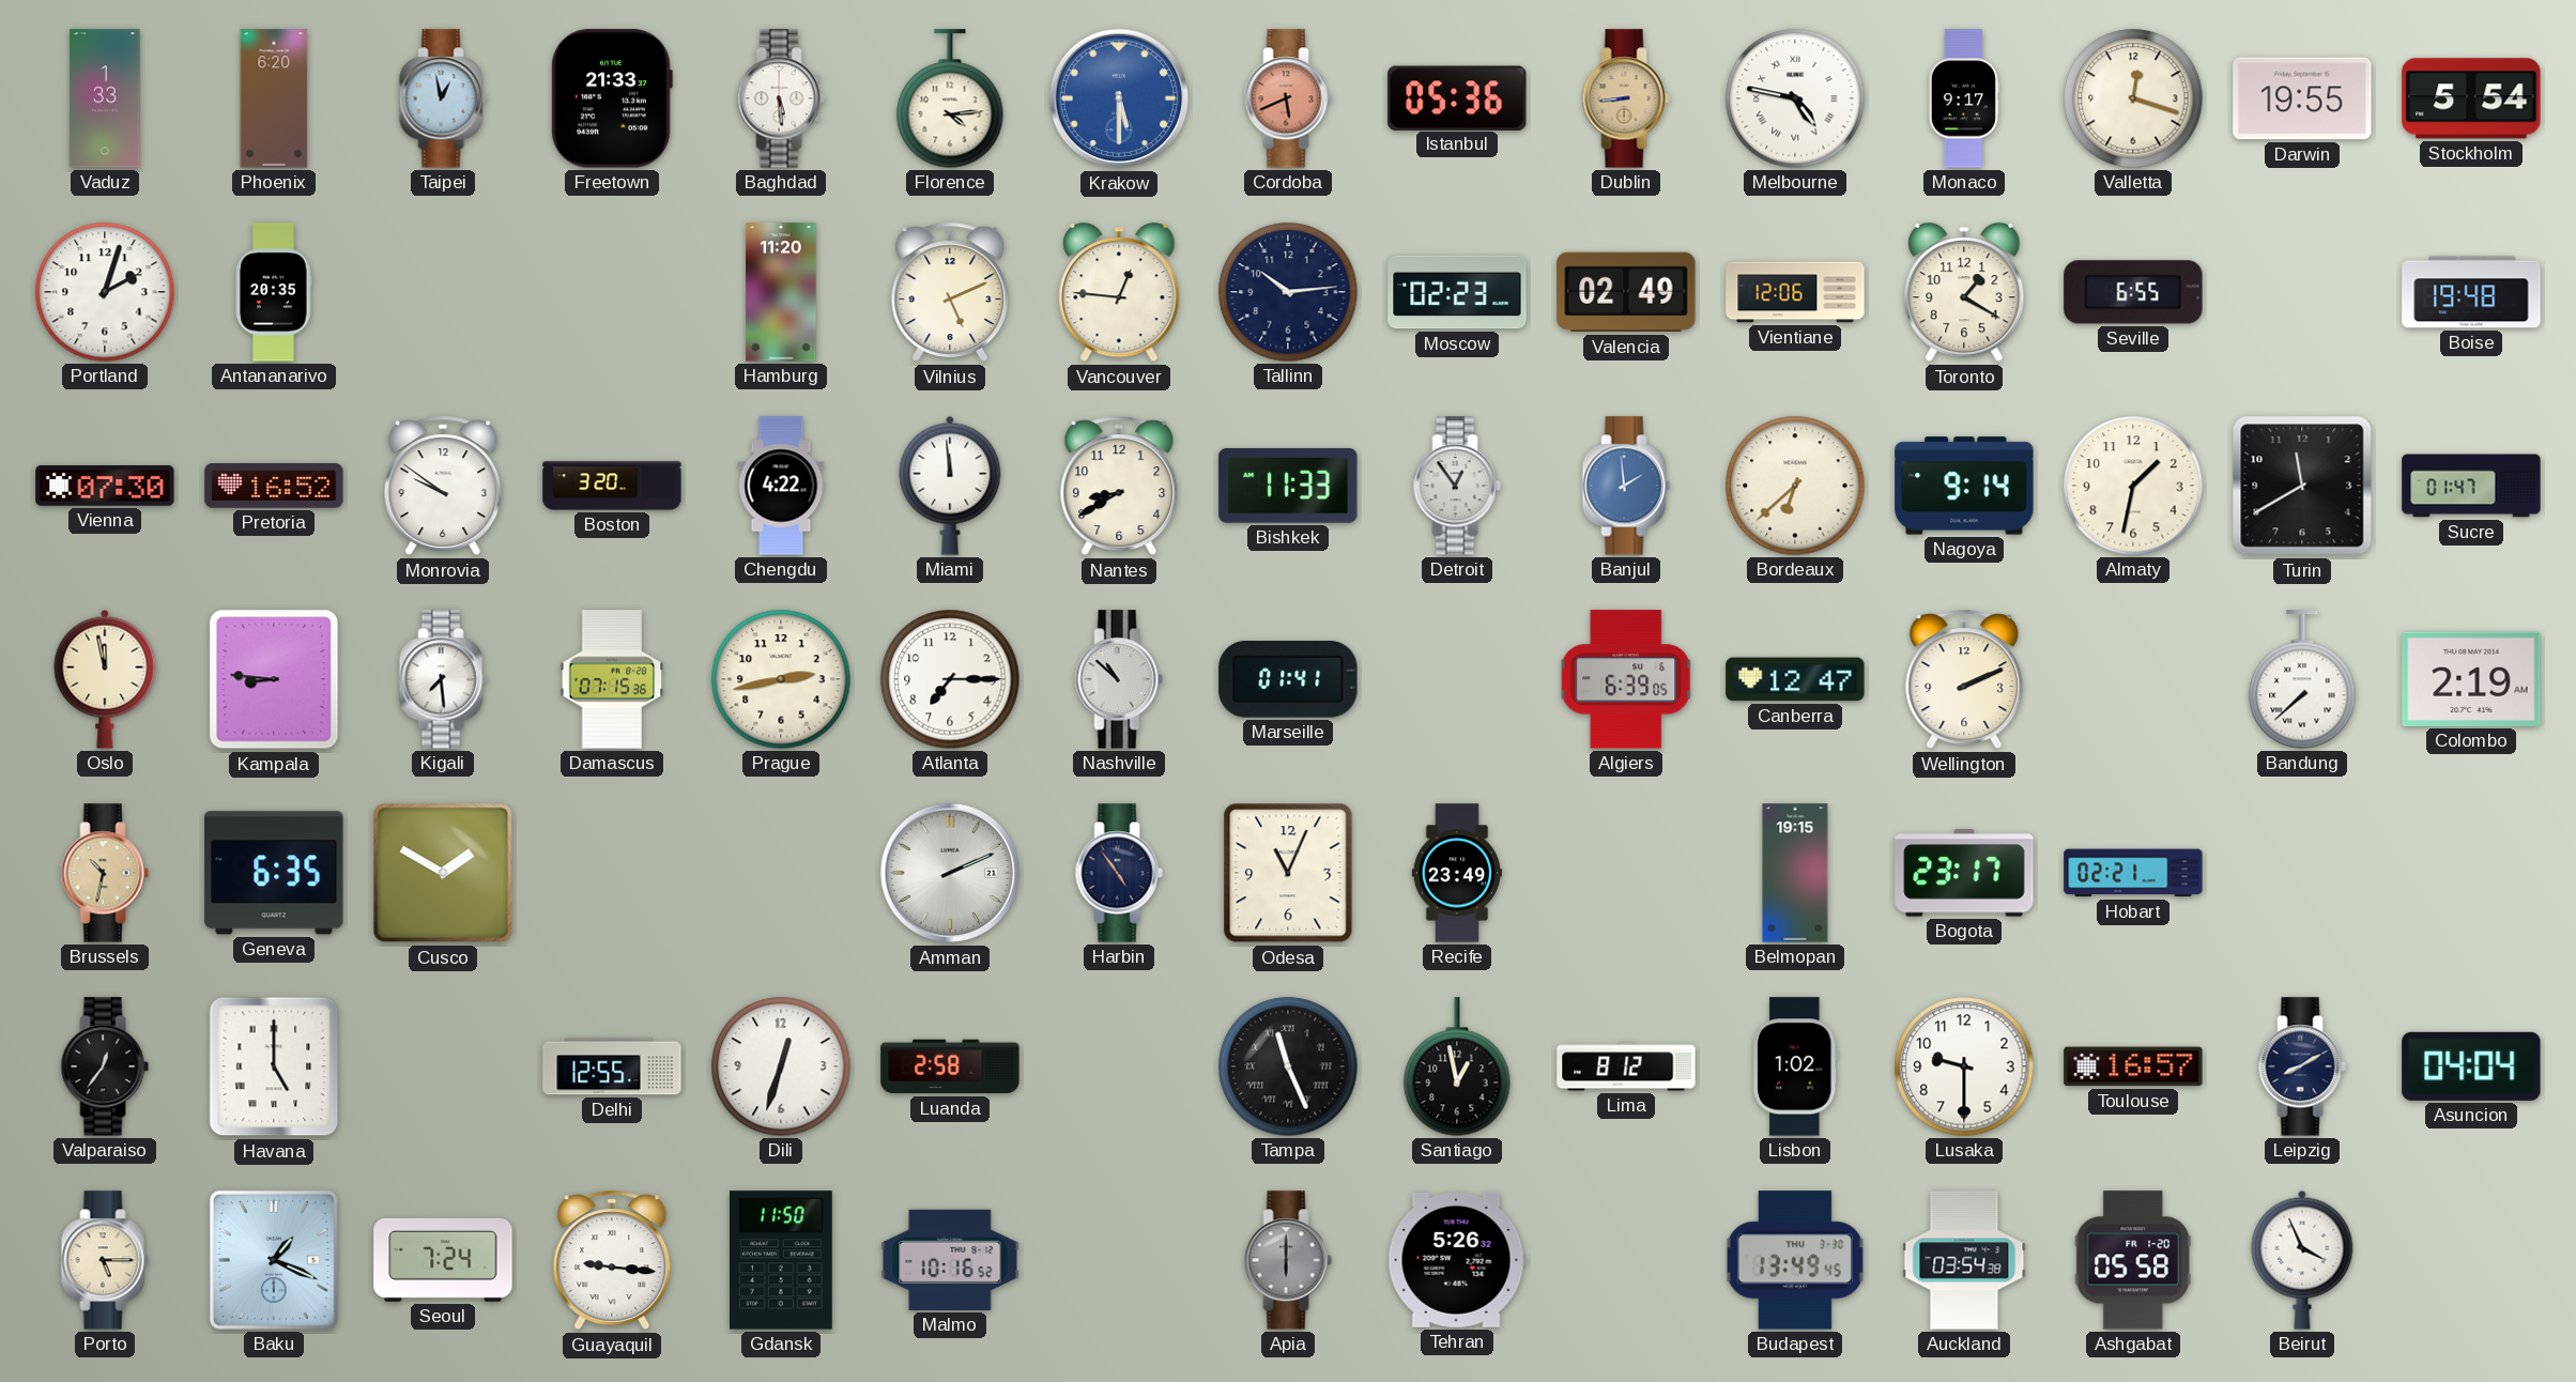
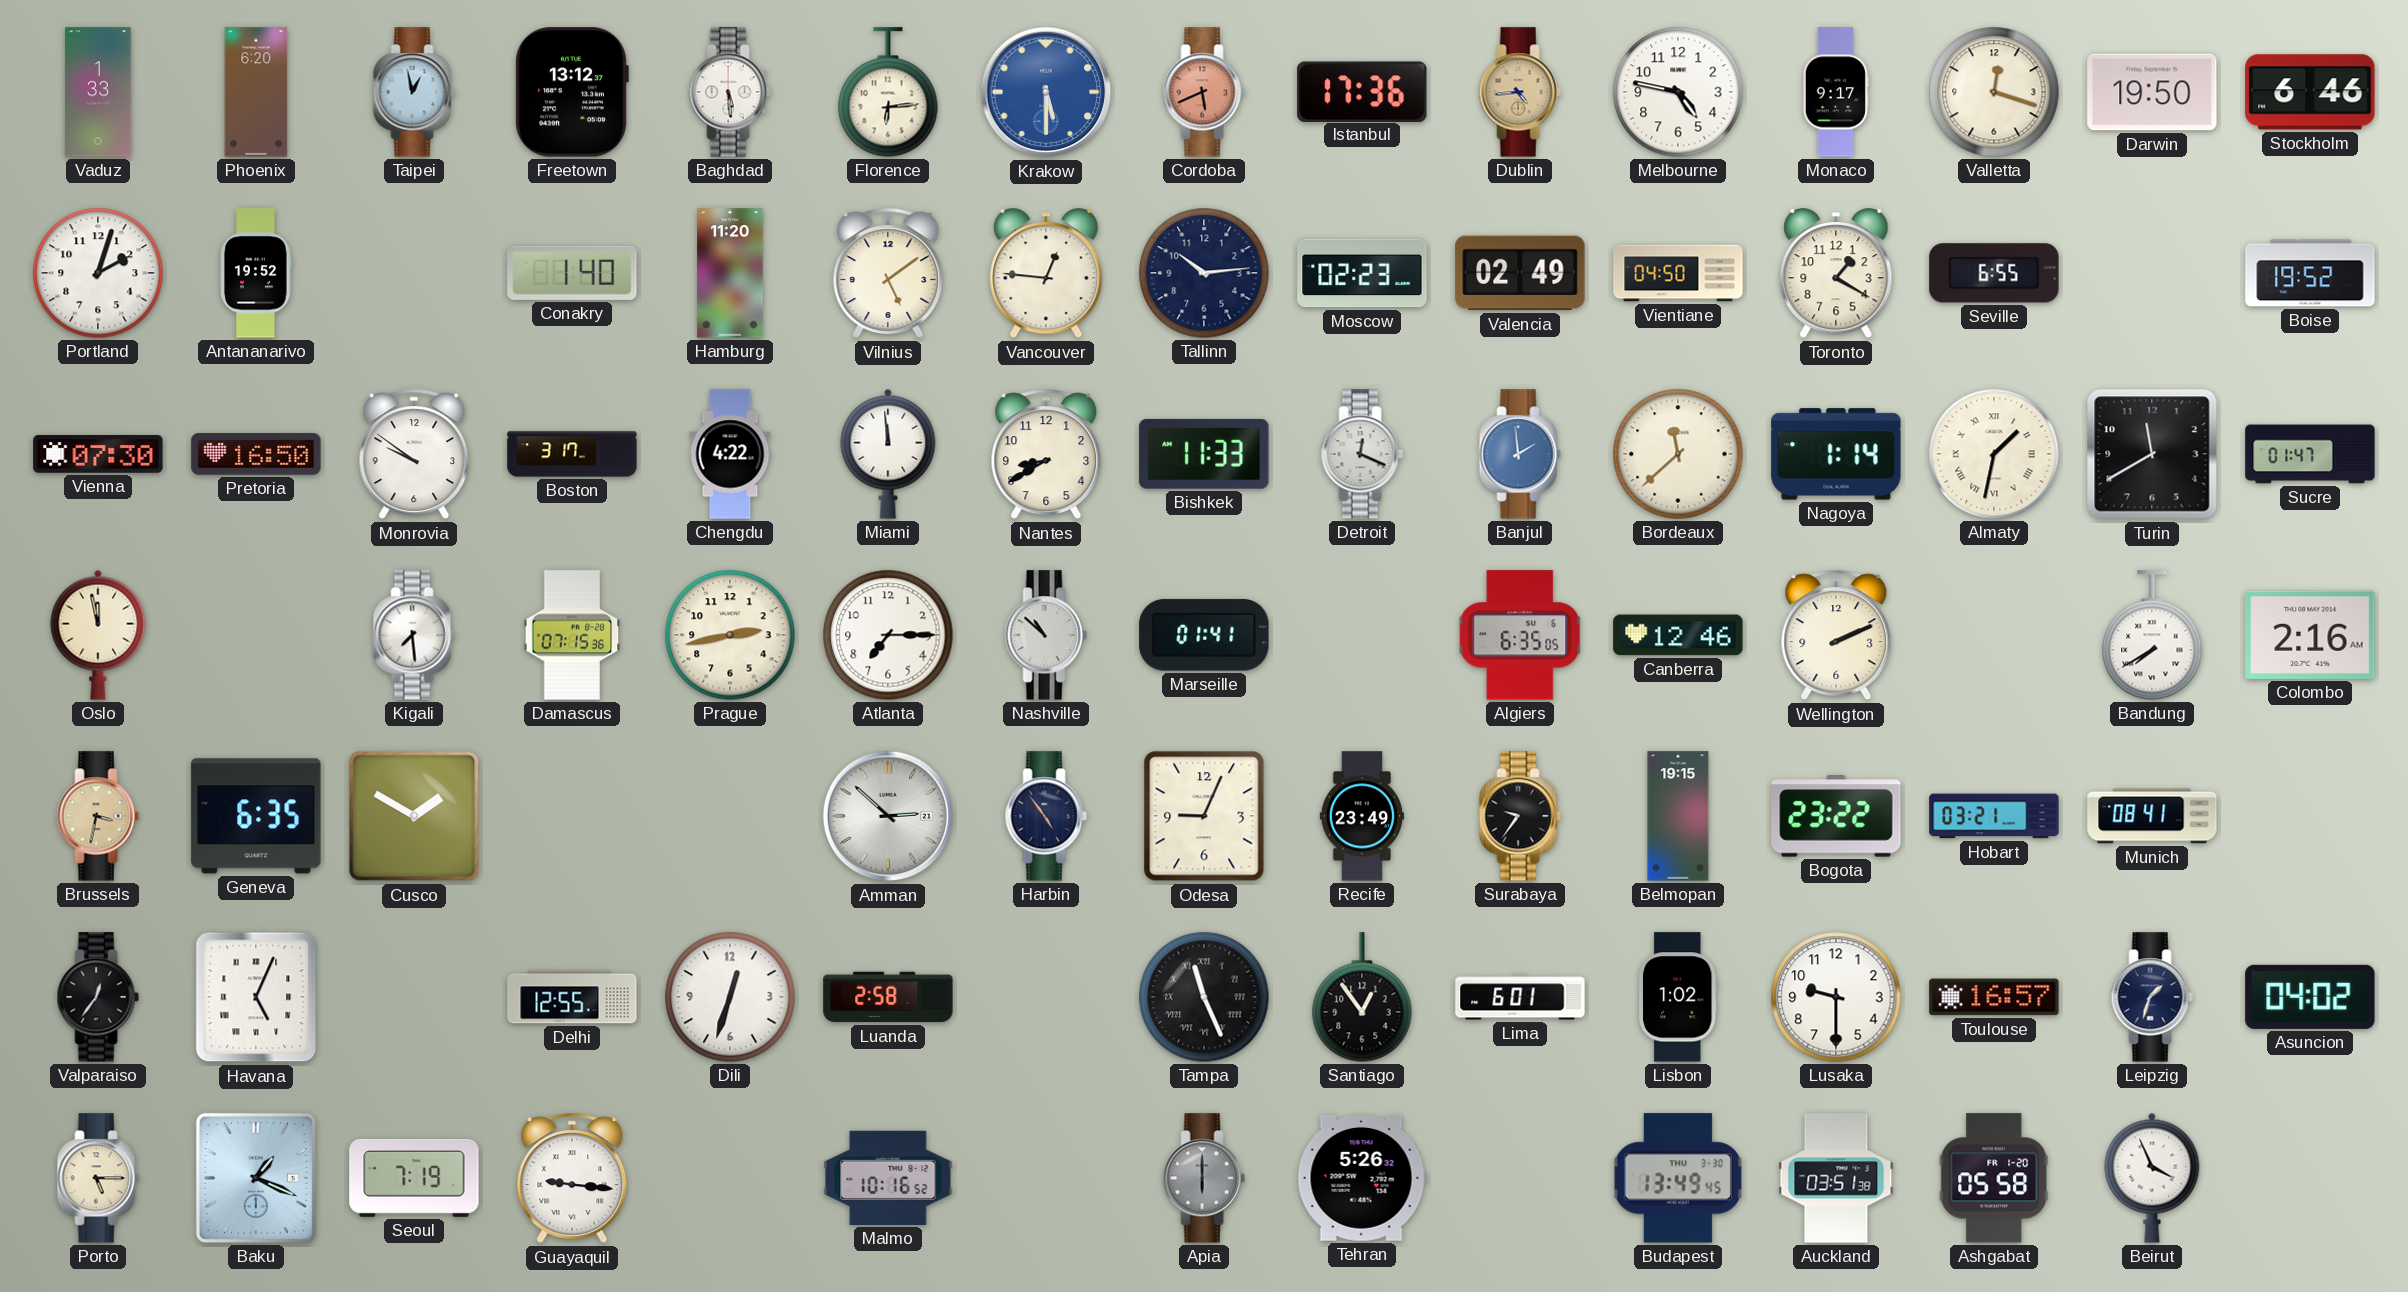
Freetown: 21:33 -> 13:12
Florence: 4:14 -> 6:14
Istanbul: 05:36 -> 17:36
Dublin: 8:44 -> 4:44
Melbourne numerals: Roman -> Arabic
Darwin: 19:55 -> 19:50
Stockholm: 5:54 -> 6:46
Antananarivo: 20:35 -> 19:52
Conakry: none -> 1:40
Vilnius: 5:11 -> 5:09
Vientiane: 12:06 -> 04:50
Boise: 19:48 -> 19:52
Pretoria: 16:52 -> 16:50
Boston: 3:20 -> 3:17
Detroit: 12:54 -> 12:19
Bordeaux: 6:38 -> 11:38
Nagoya: 9:14 -> 1:14
Almaty numerals: Arabic -> Roman
Kampala: 8:46 -> none
Algiers: 6:39 -> 6:35
Canberra: 12:47 -> 12:46
Bandung: 7:38 -> 7:40
Colombo: 2:19 -> 2:16
Brussels: 10:32 -> 3:32
Amman: 2:11 -> 2:52
Odesa: 11:04 -> 9:04
Surabaya: none -> 9:36
Bogota: 23:17 -> 23:22
Hobart: 02:21 -> 03:21
Munich: none -> 08:41
Havana: 5:00 -> 5:04
Santiago: 12:58 -> 12:54
Lima: 8:12 -> 6:01
Leipzig: 8:10 -> 1:33
Asuncion: 04:04 -> 04:02
Seoul: 7:24 -> 7:19
Gdansk: 11:50 -> none
Auckland: 03:54 -> 03:51
